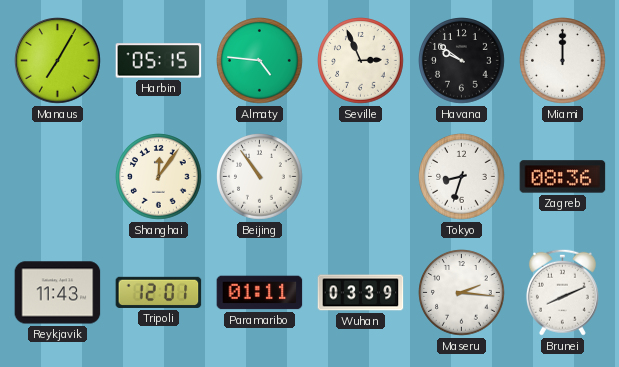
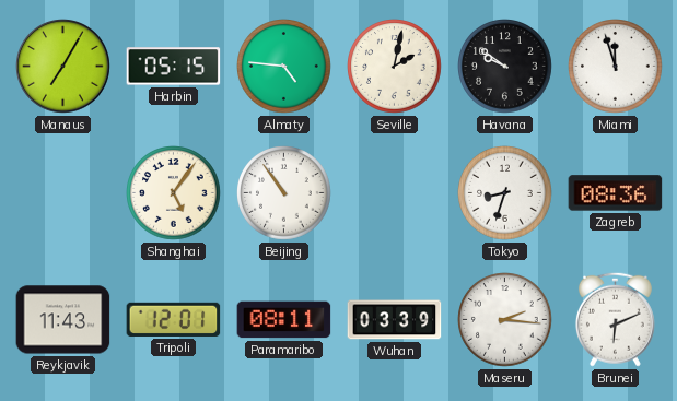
Seville: 2:56 -> 2:02
Miami: 12:00 -> 11:57
Shanghai: 12:06 -> 5:06
Paramaribo: 01:11 -> 08:11
Brunei: 8:11 -> 6:11
